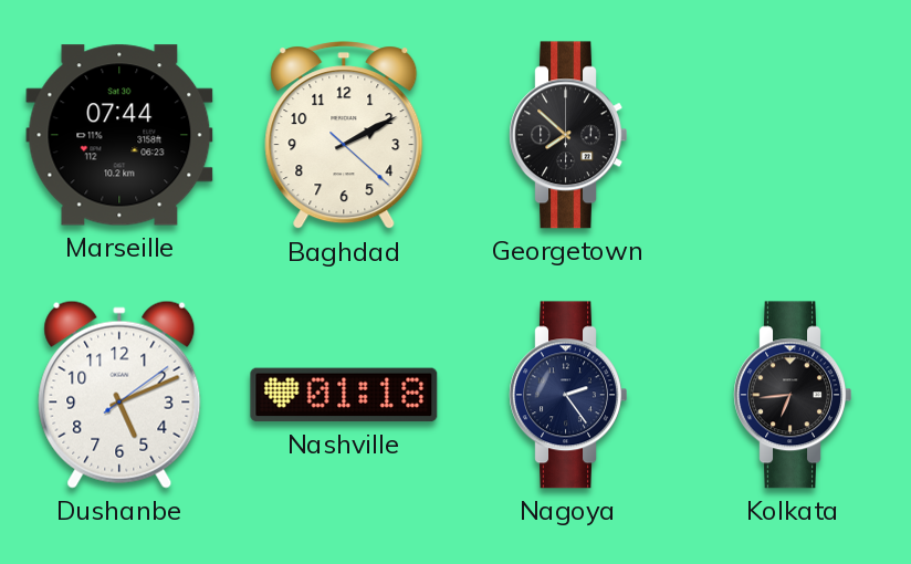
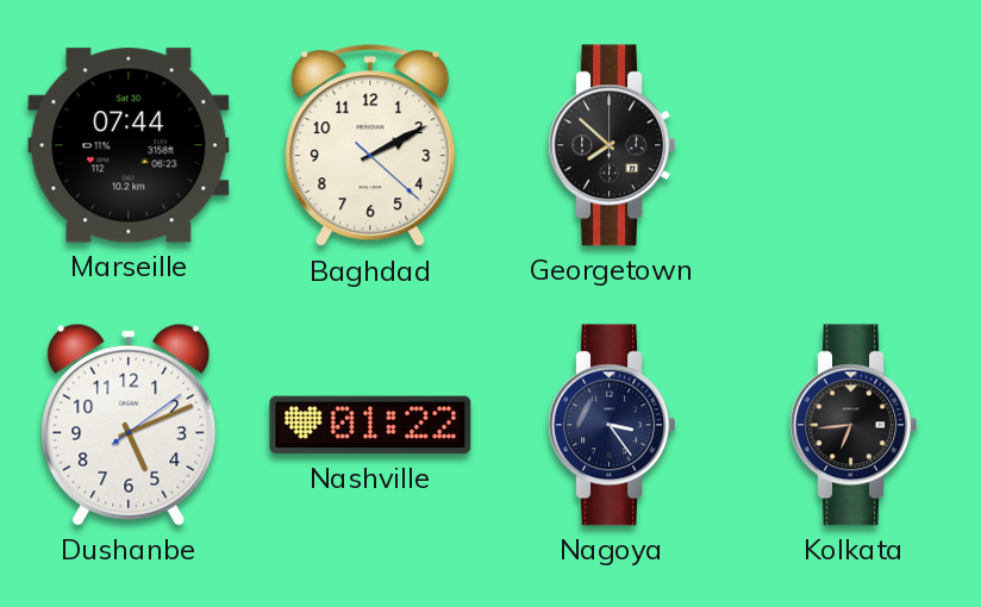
Nashville: 01:18 -> 01:22
Nagoya: 2:24 -> 3:24
